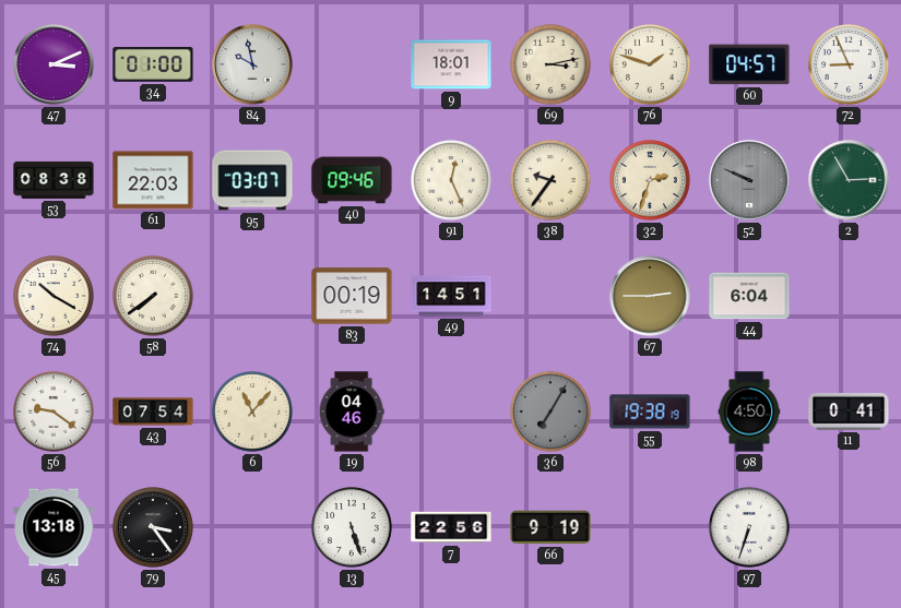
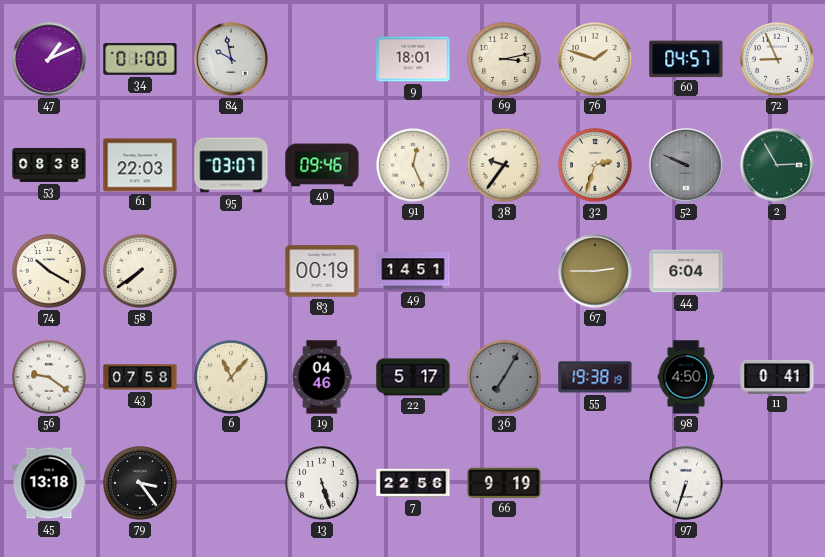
47: 3:11 -> 1:11
43: 07:54 -> 07:58
22: none -> 5:17
